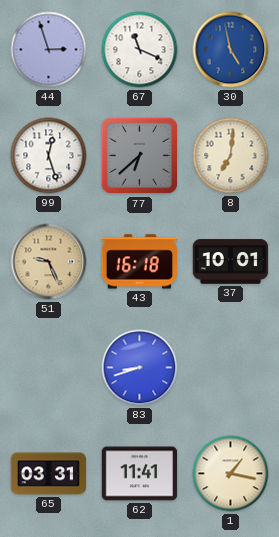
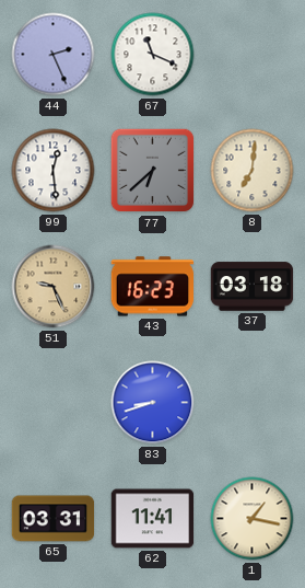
44: 2:57 -> 2:26
30: 4:58 -> none
99: 12:27 -> 12:29
43: 16:18 -> 16:23
37: 10:01 -> 03:18
